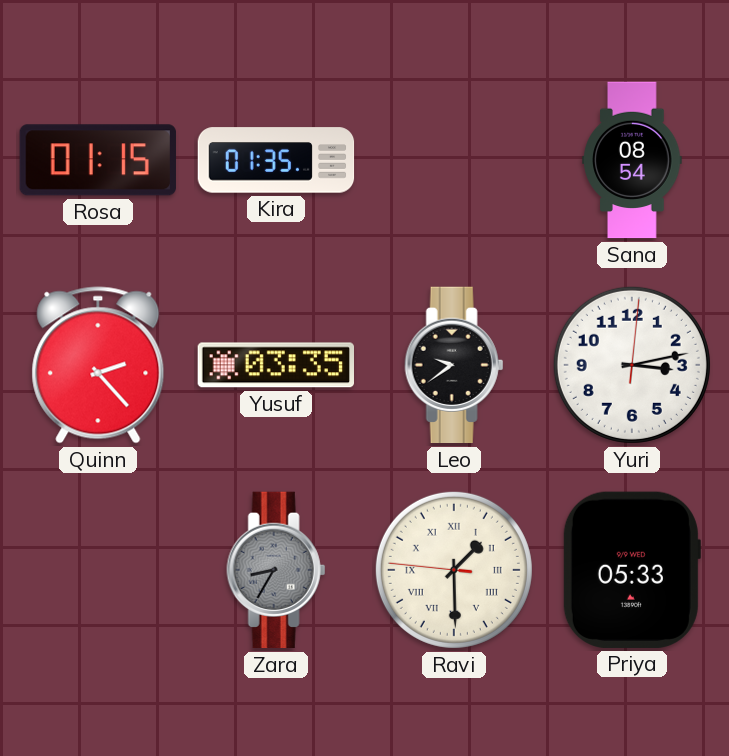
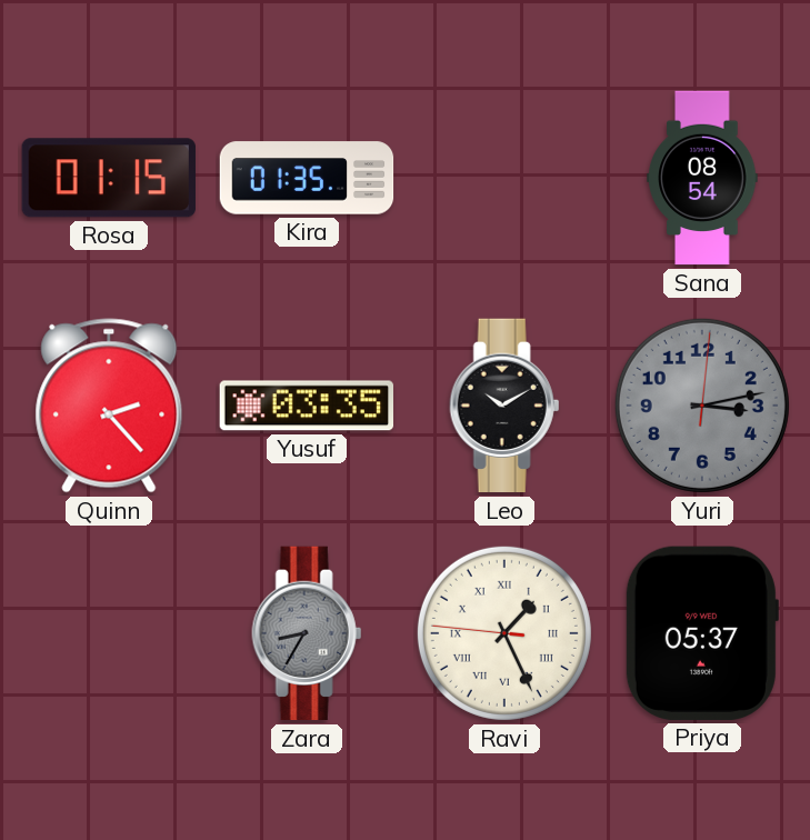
Leo: 9:39 -> 10:10
Yuri dial: white -> grey
Ravi: 1:29 -> 1:25
Priya: 05:33 -> 05:37
